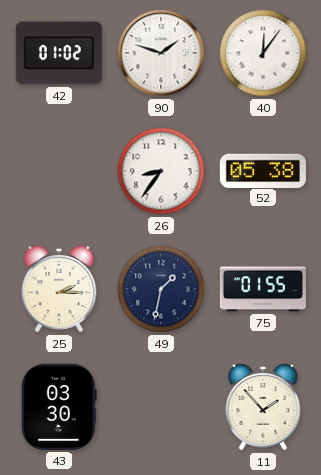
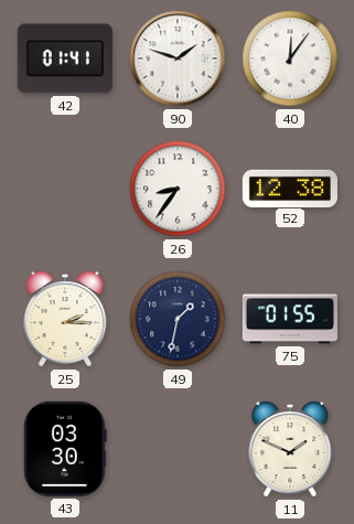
42: 01:02 -> 01:41
52: 05:38 -> 12:38
11: 1:53 -> 1:49
